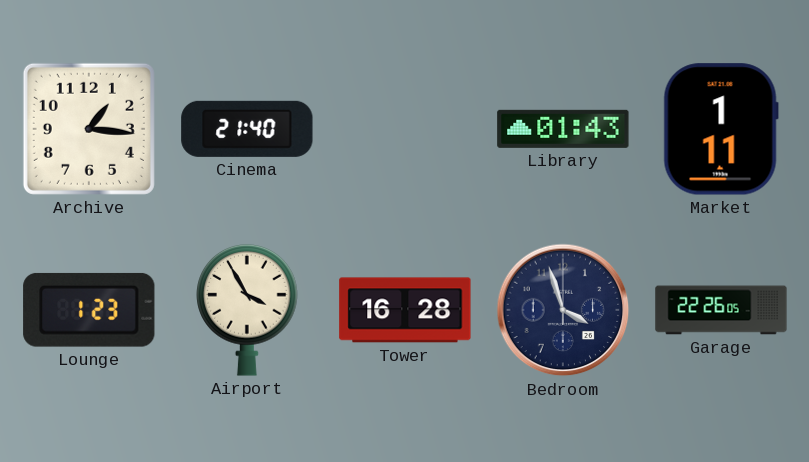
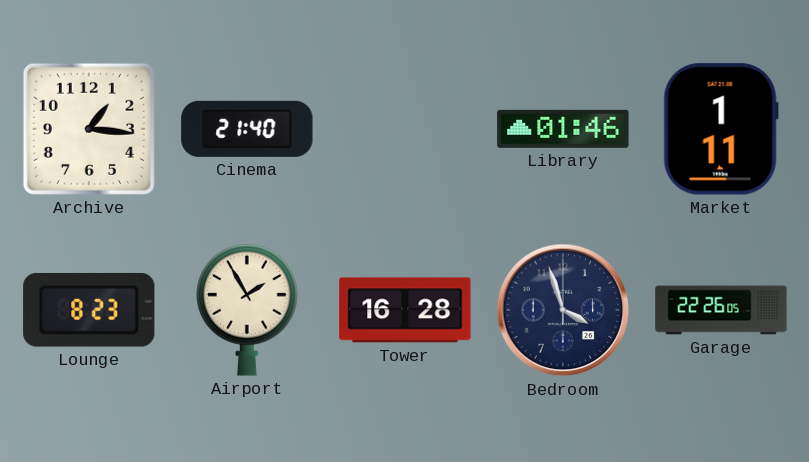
Library: 01:43 -> 01:46
Lounge: 1:23 -> 8:23
Airport: 3:55 -> 1:55
